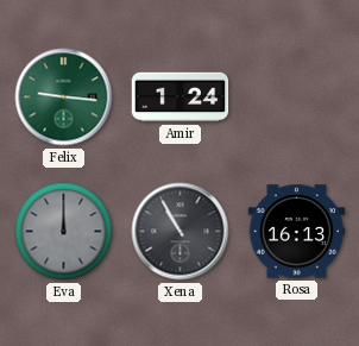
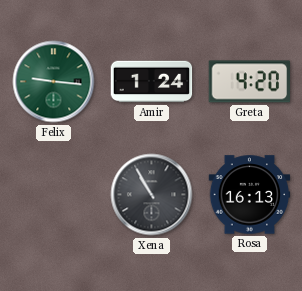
Greta: none -> 4:20
Eva: 12:00 -> none
